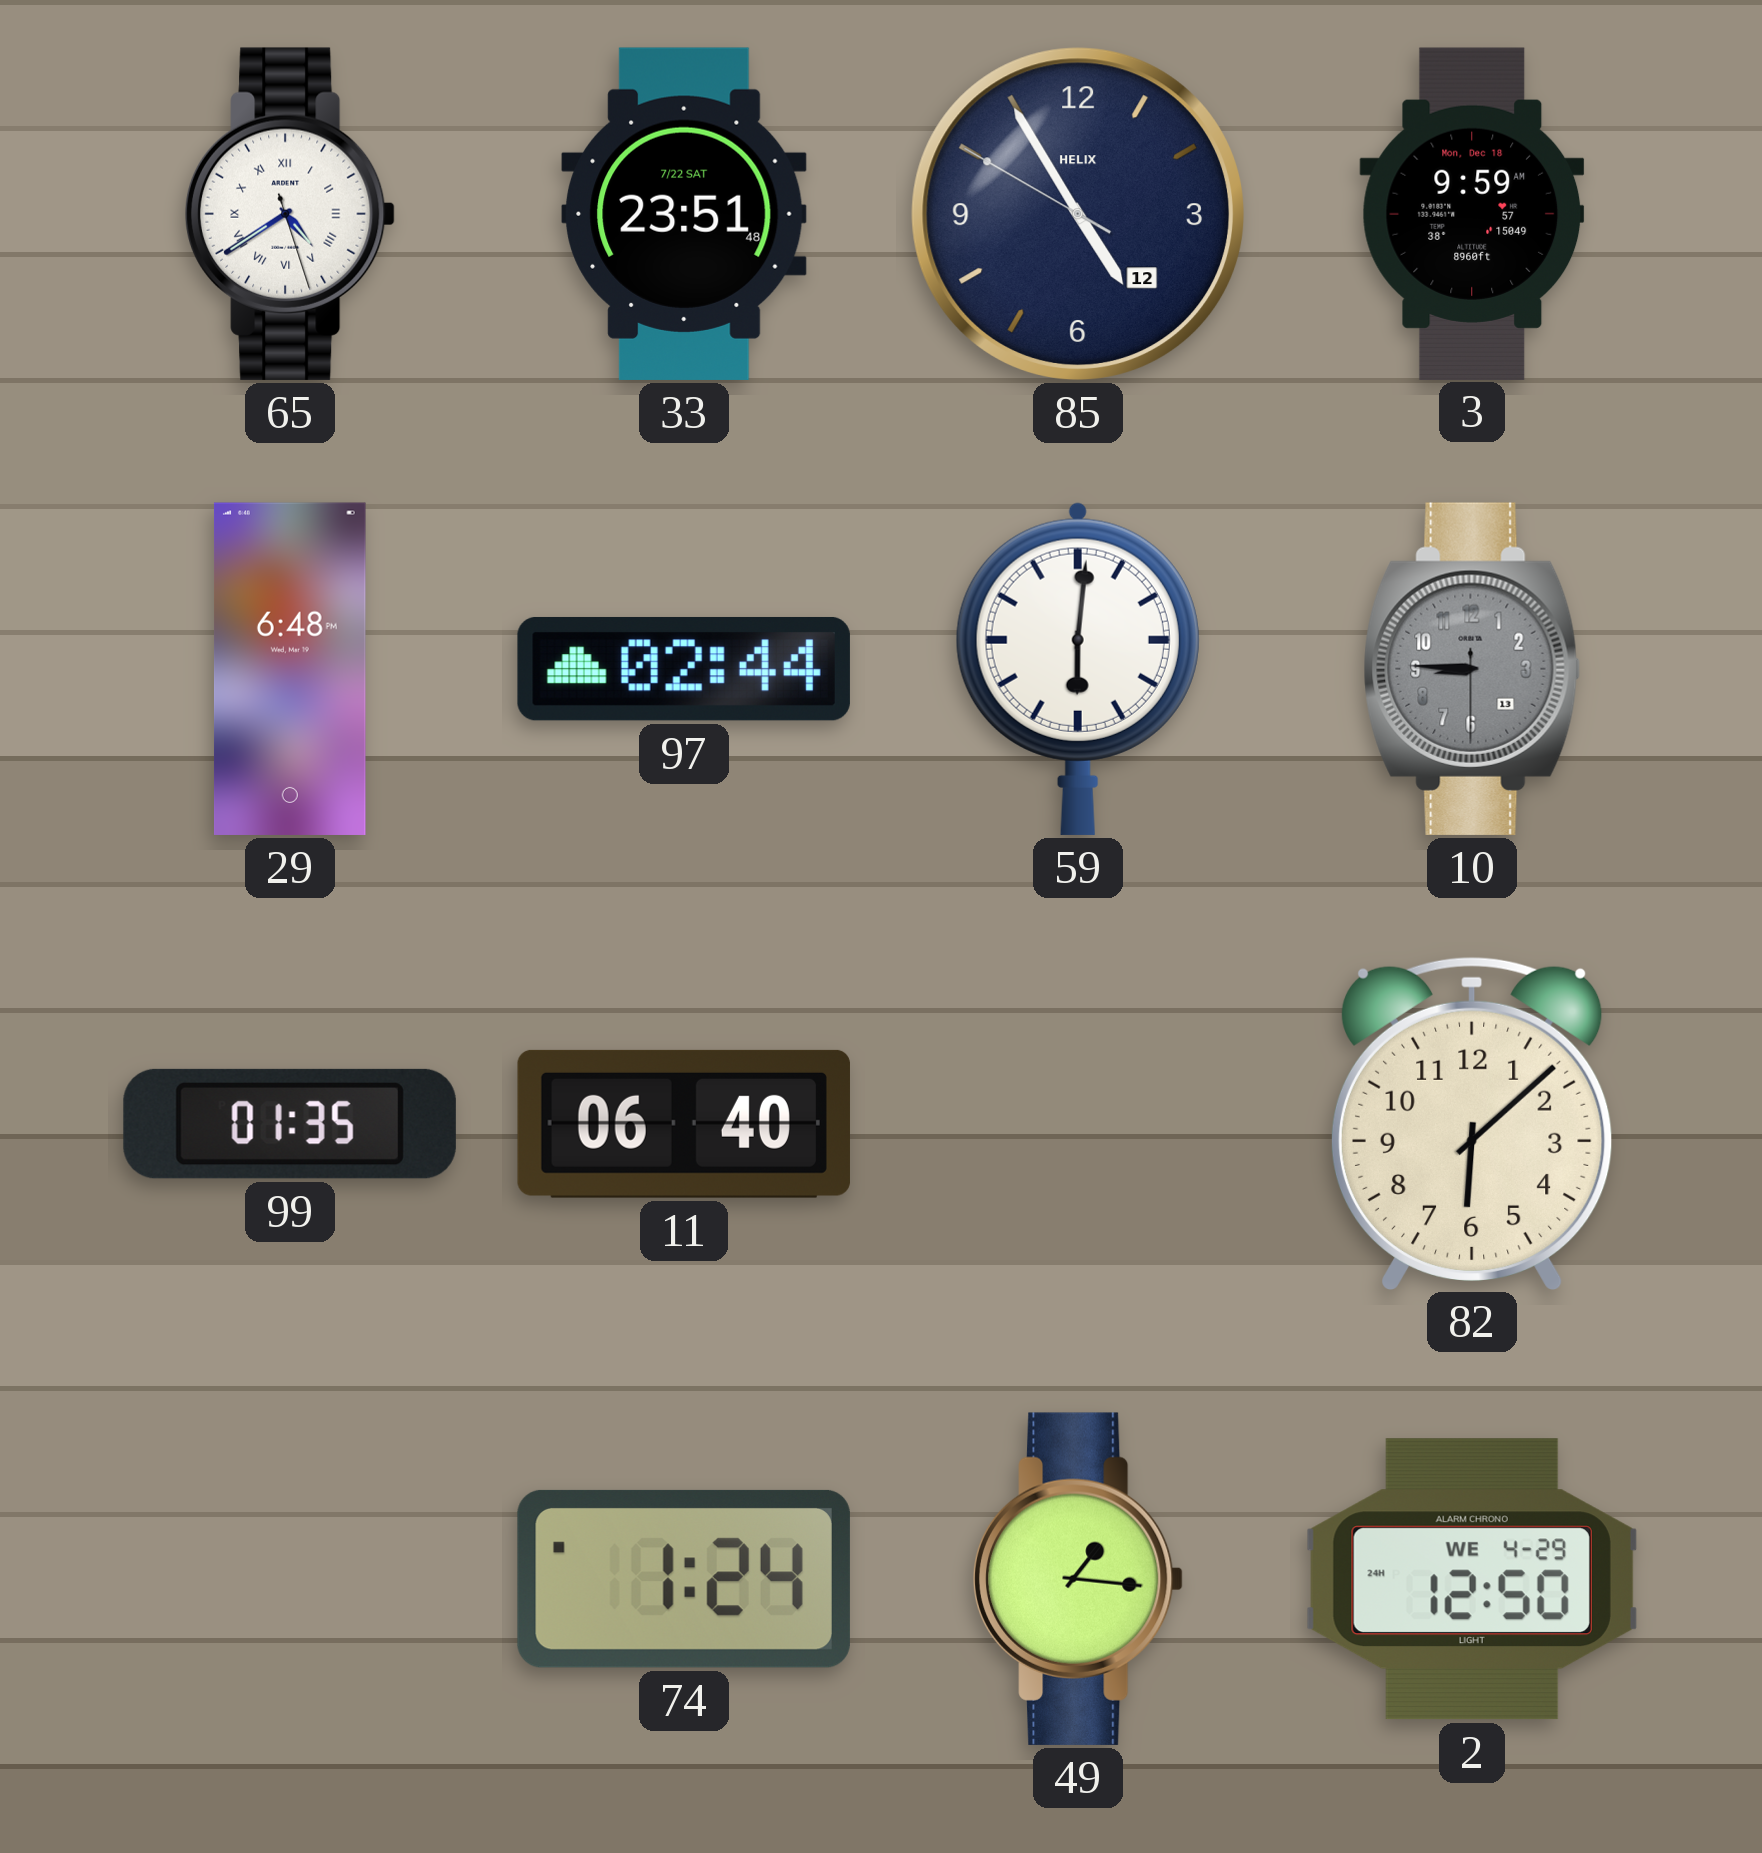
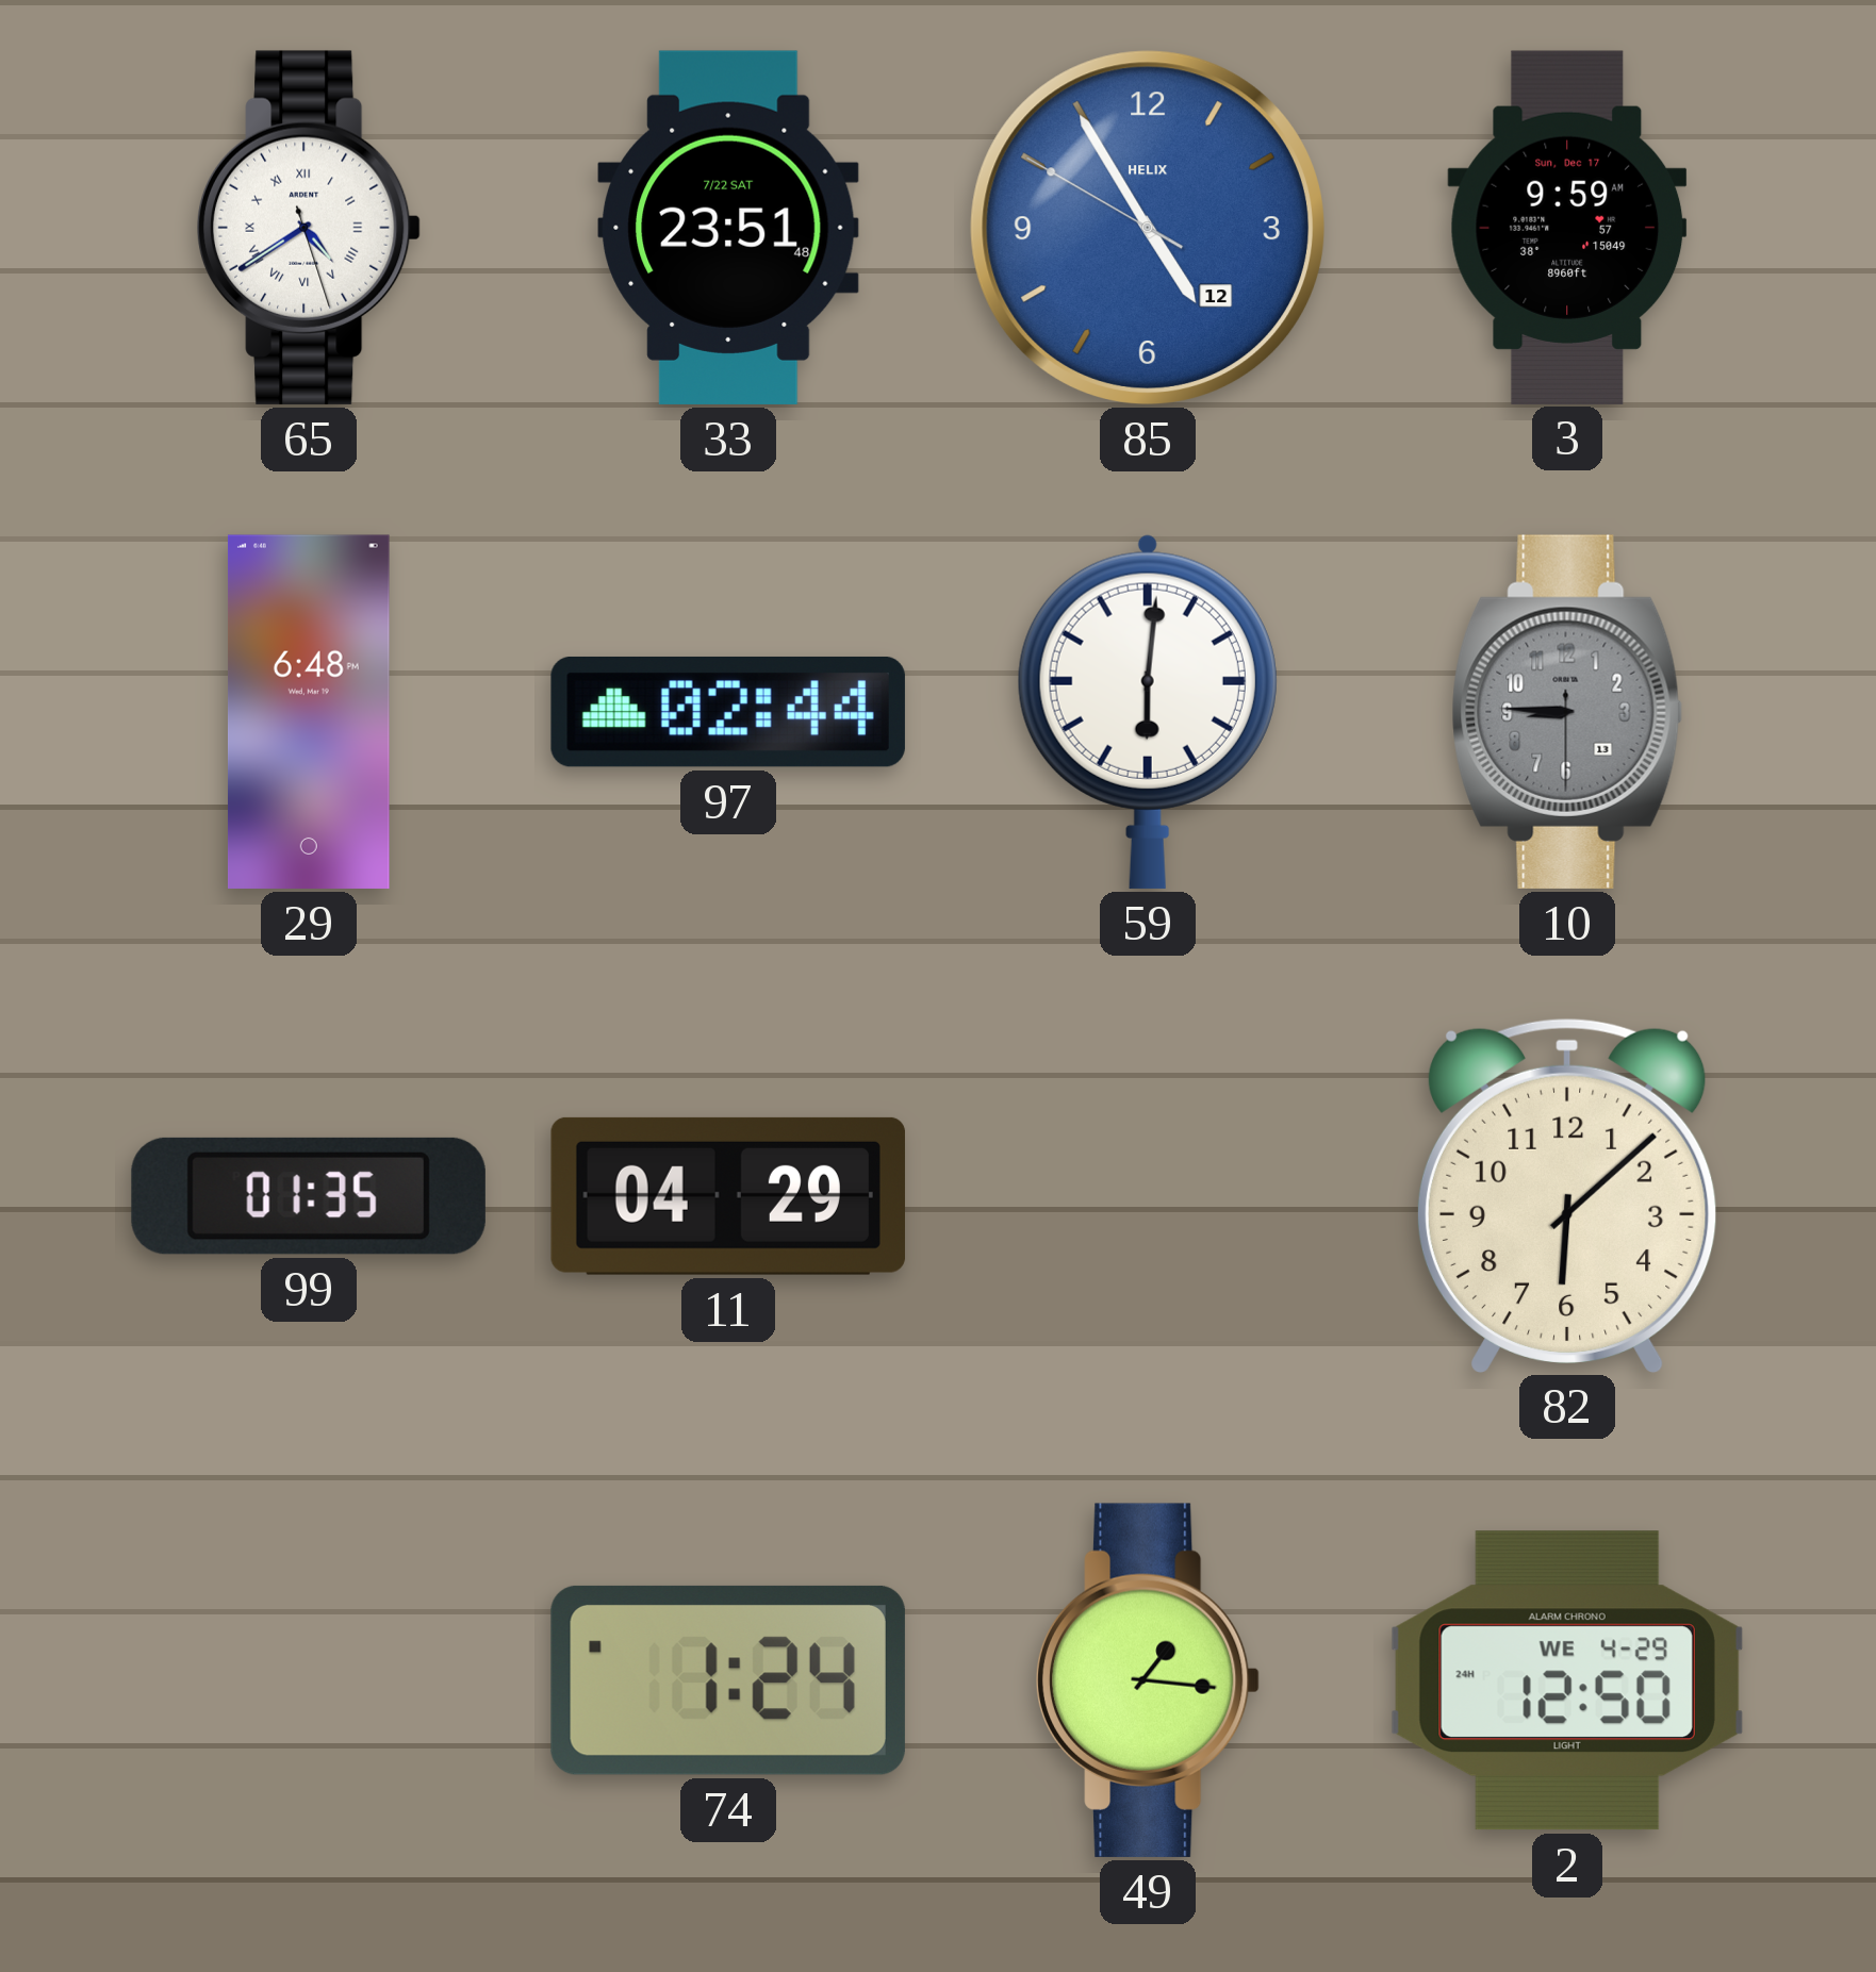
85 dial: navy -> blue
3 date: Mon, Dec 18 -> Sun, Dec 17
11: 06:40 -> 04:29
